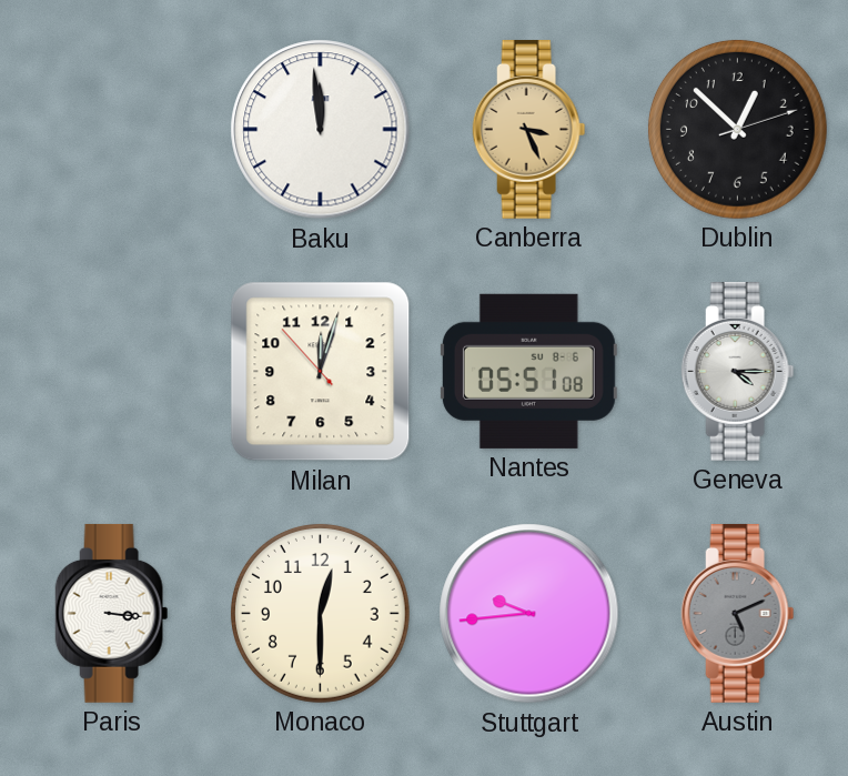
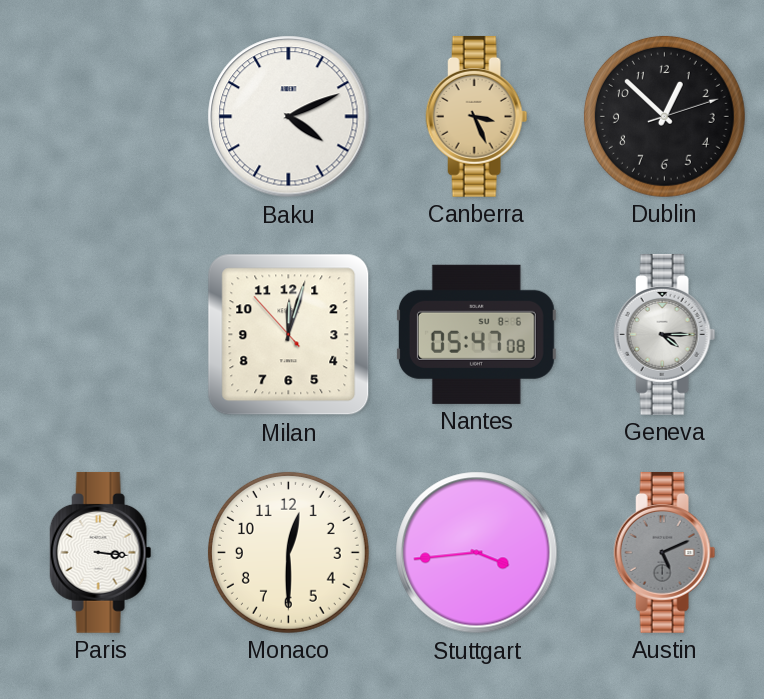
Baku: 11:59 -> 4:11
Nantes: 05:51 -> 05:47
Stuttgart: 9:44 -> 3:44
